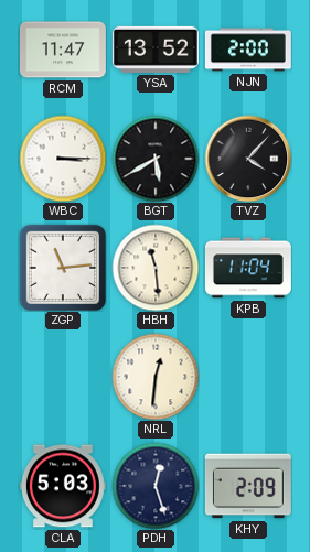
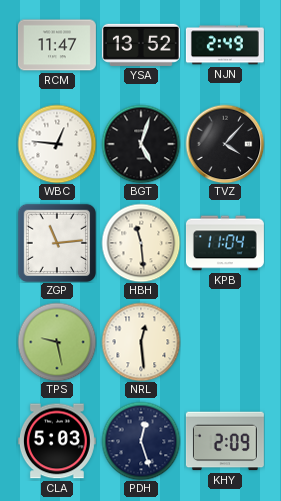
NJN: 2:00 -> 2:49
WBC: 3:15 -> 12:46
BGT: 5:40 -> 5:03
TPS: none -> 9:28
NRL: 12:31 -> 12:29
